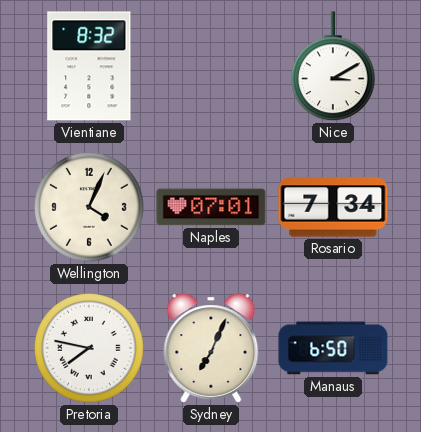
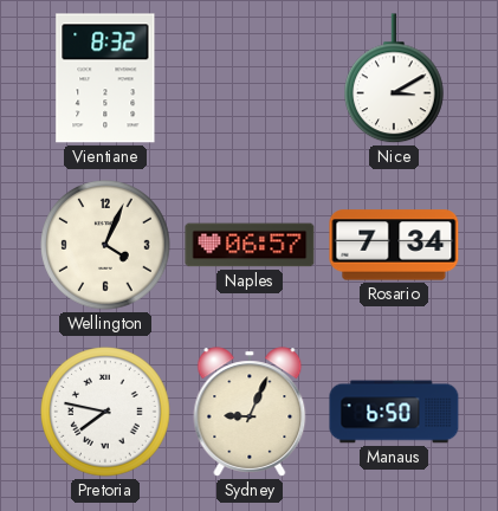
Naples: 07:01 -> 06:57
Sydney: 7:04 -> 9:04
